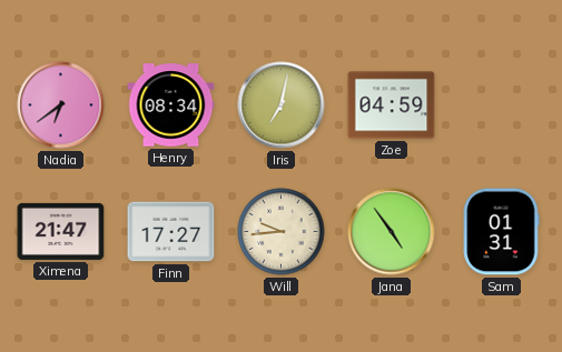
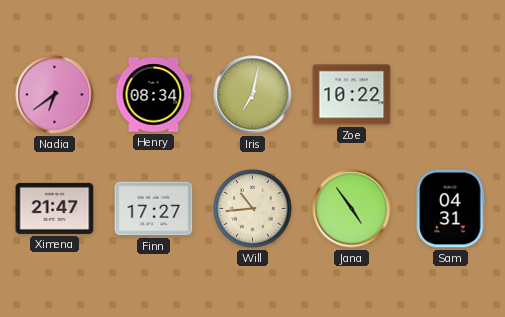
Zoe: 04:59 -> 10:22
Will: 9:44 -> 10:44
Sam: 01:31 -> 04:31
